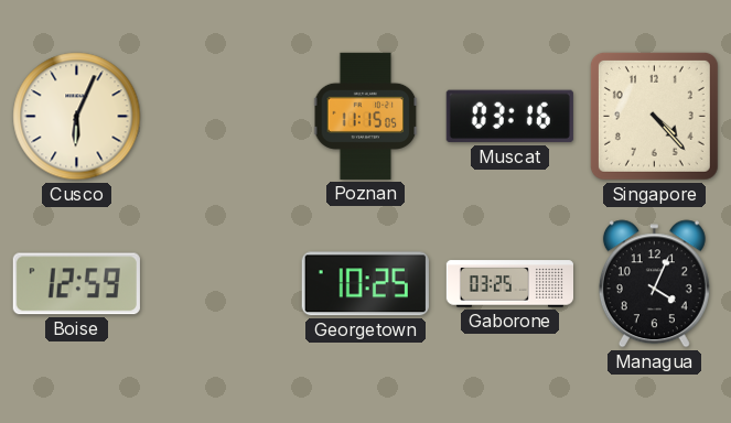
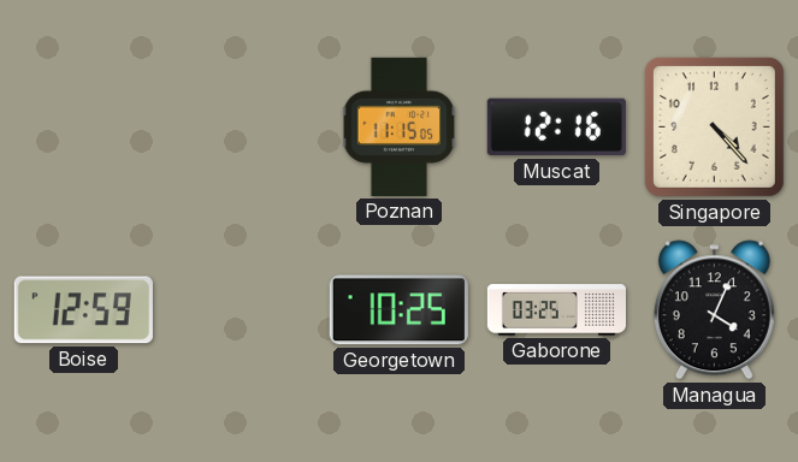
Cusco: 6:04 -> none
Muscat: 03:16 -> 12:16
